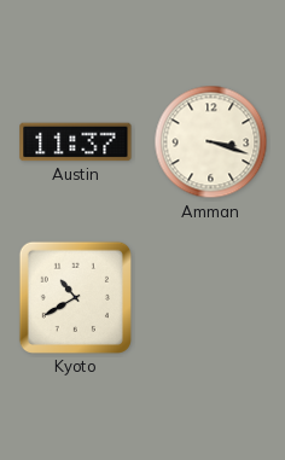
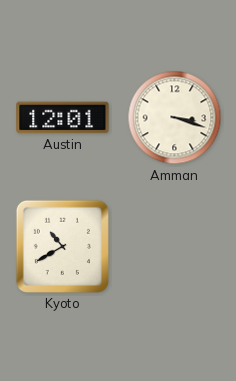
Austin: 11:37 -> 12:01
